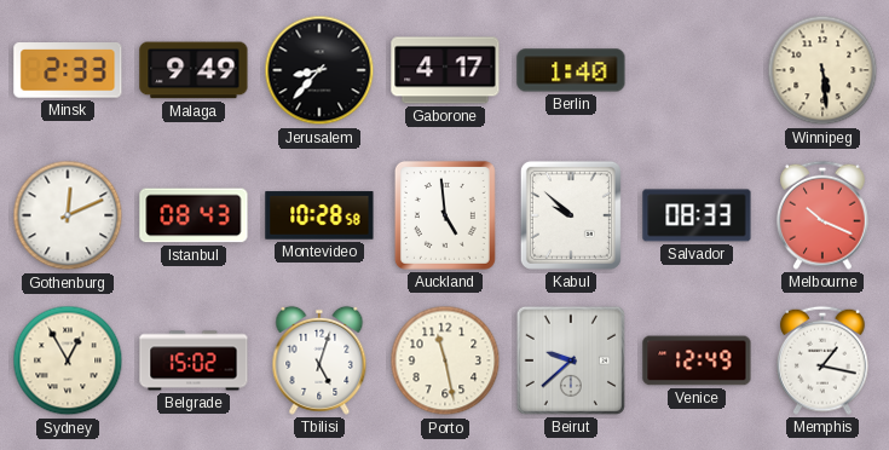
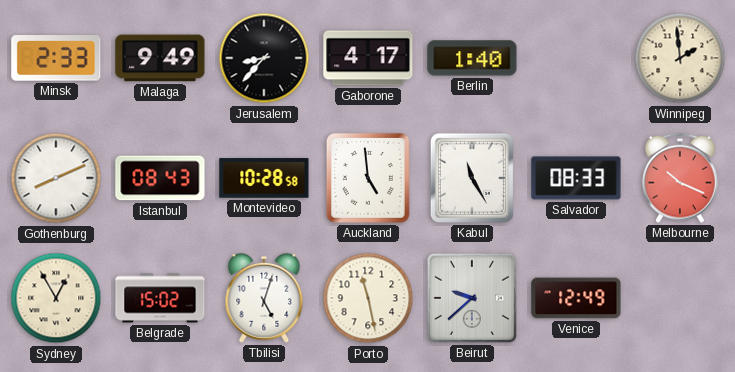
Winnipeg: 5:29 -> 1:59
Gothenburg: 12:11 -> 8:11
Kabul: 9:52 -> 11:25
Memphis: 1:17 -> none
